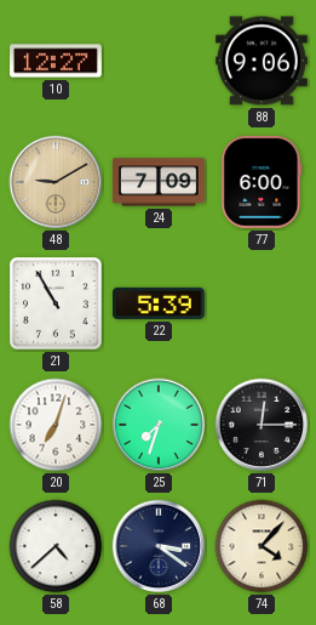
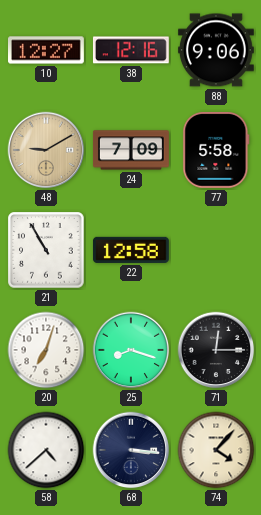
38: none -> 12:16
77: 6:00 -> 5:58
22: 5:39 -> 12:58
25: 7:33 -> 8:18
68: 3:21 -> 3:16
